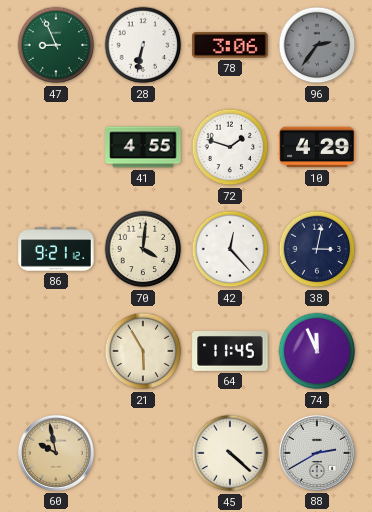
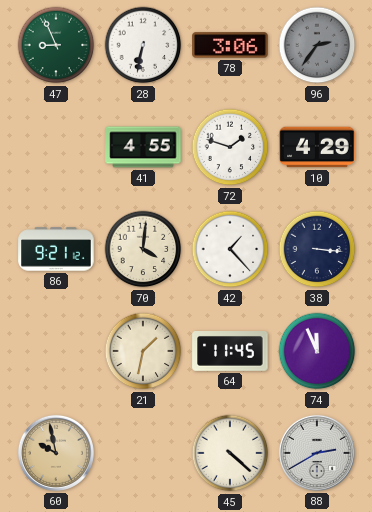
42: 12:23 -> 1:23
38: 3:02 -> 3:16
21: 5:55 -> 1:32
